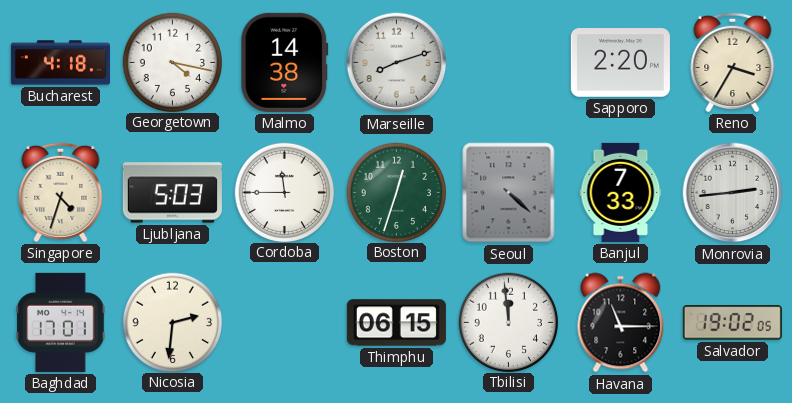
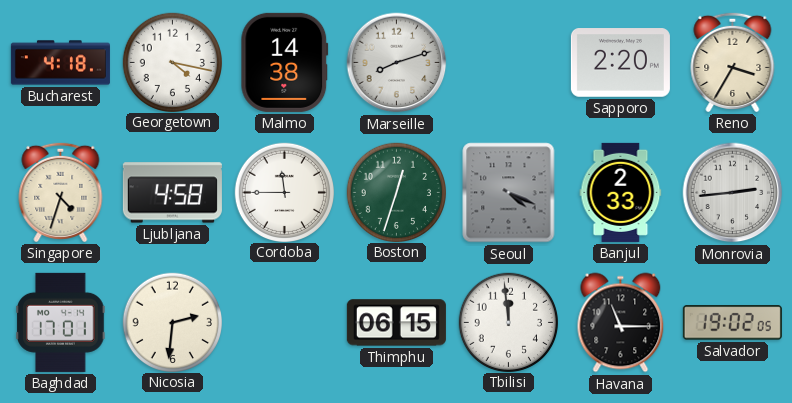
Ljubljana: 5:03 -> 4:58
Seoul: 4:22 -> 4:19
Banjul: 7:33 -> 2:33
